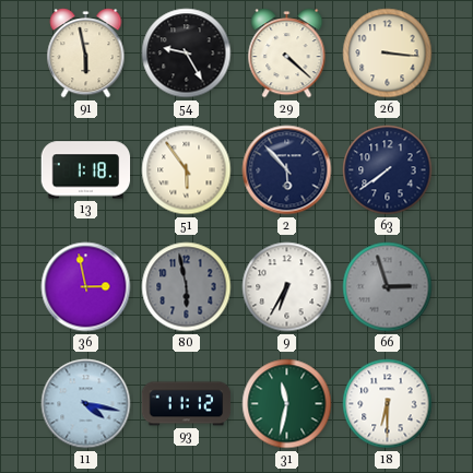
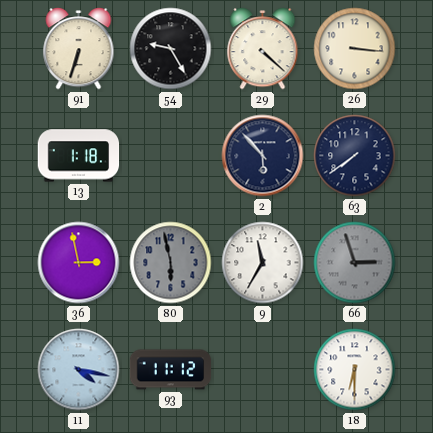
91: 5:58 -> 6:33
51: 5:54 -> none
9: 6:35 -> 11:35
31: 11:32 -> none
